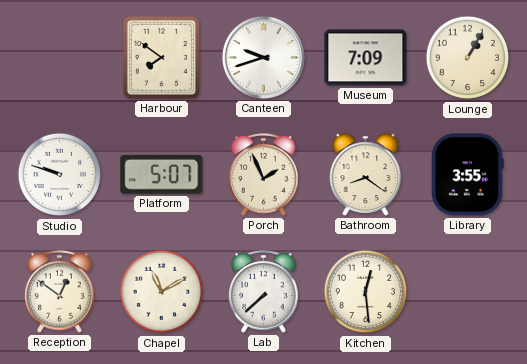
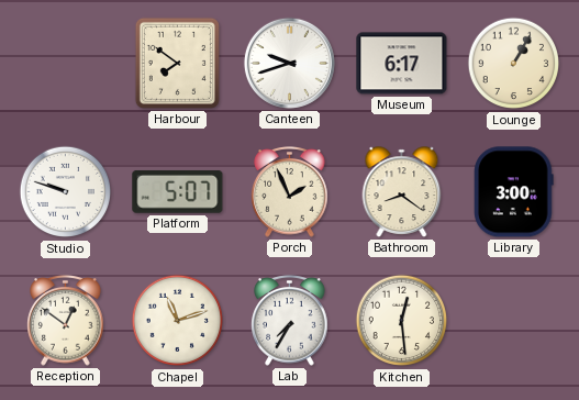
Museum: 7:09 -> 6:17
Library: 3:55 -> 3:00
Chapel: 11:10 -> 11:12
Lab: 7:38 -> 7:35
